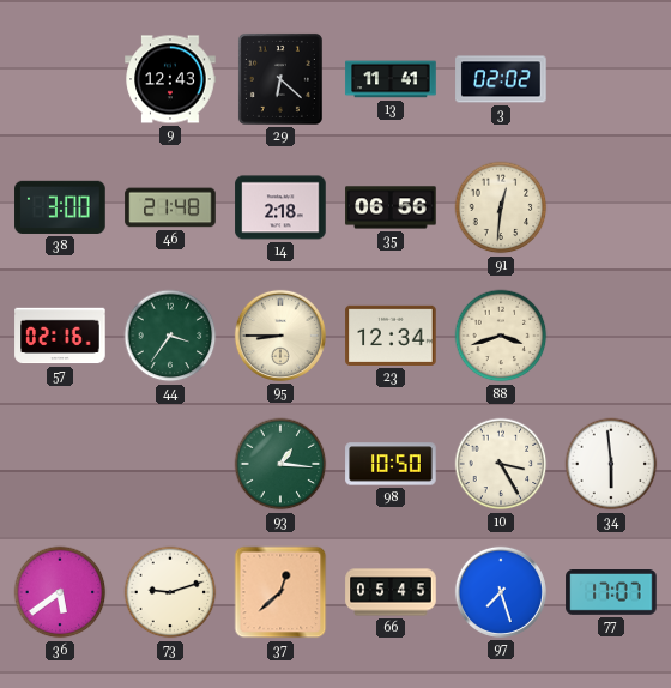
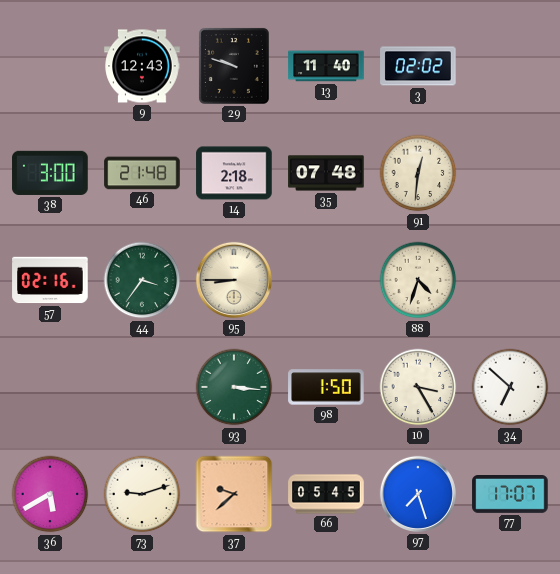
29: 6:22 -> 9:48
13: 11:41 -> 11:40
35: 06:56 -> 07:48
23: 12:34 -> none
88: 3:42 -> 4:33
93: 1:16 -> 3:16
98: 10:50 -> 1:50
34: 5:59 -> 6:52
36: 5:39 -> 5:40
37: 12:38 -> 9:38
